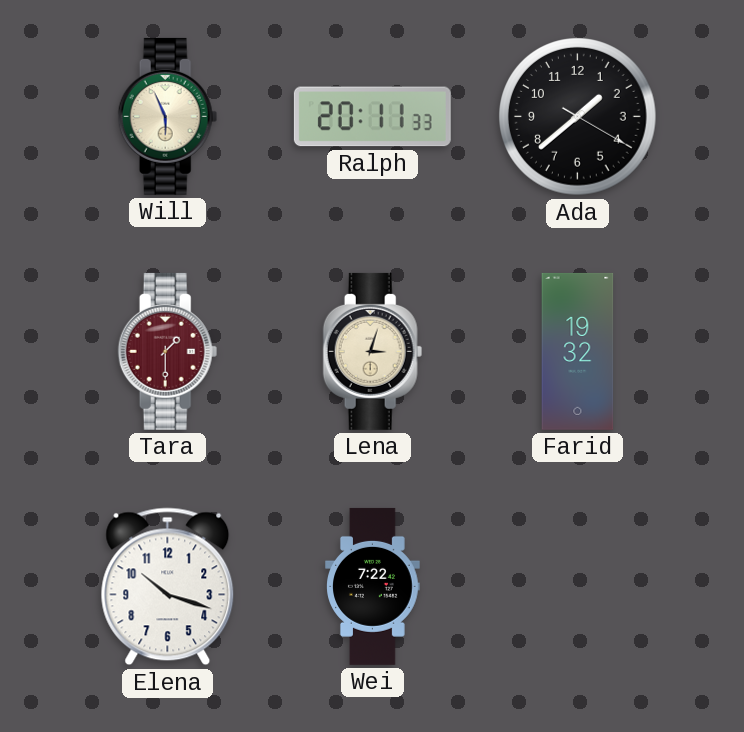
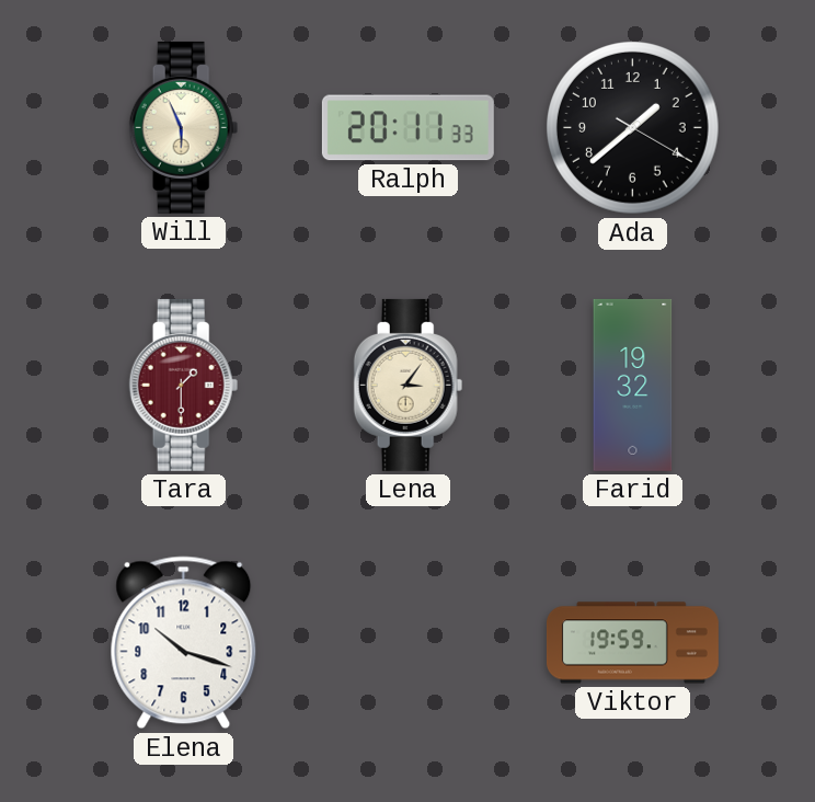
Lena: 3:03 -> 3:06
Wei: 7:22 -> none
Viktor: none -> 19:59
